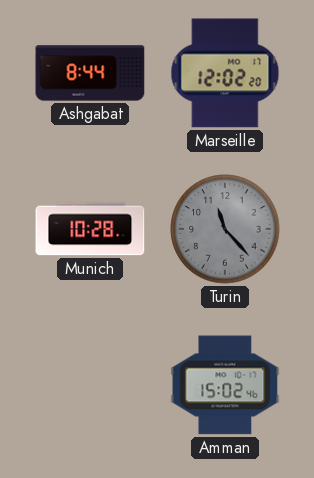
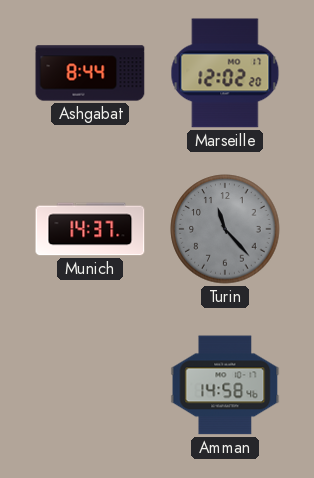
Munich: 10:28 -> 14:37
Amman: 15:02 -> 14:58
